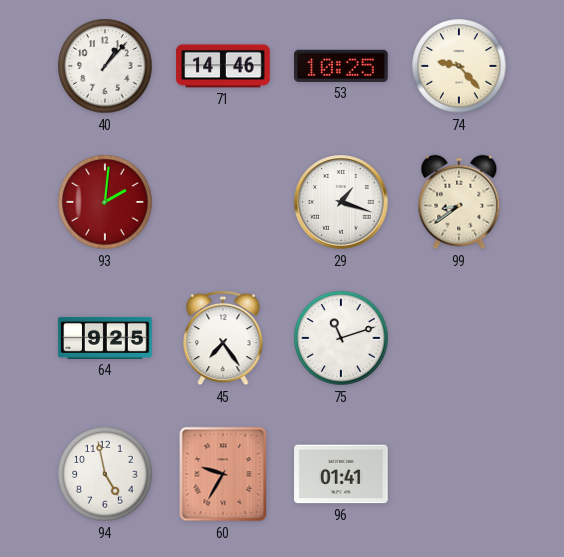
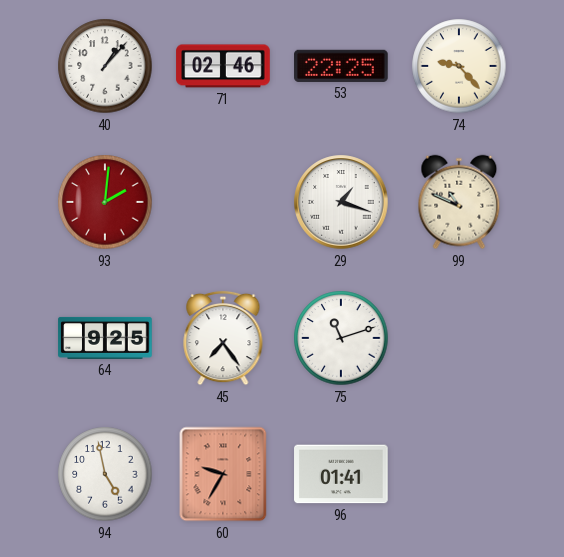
71: 14:46 -> 02:46
53: 10:25 -> 22:25
99: 8:39 -> 10:49
